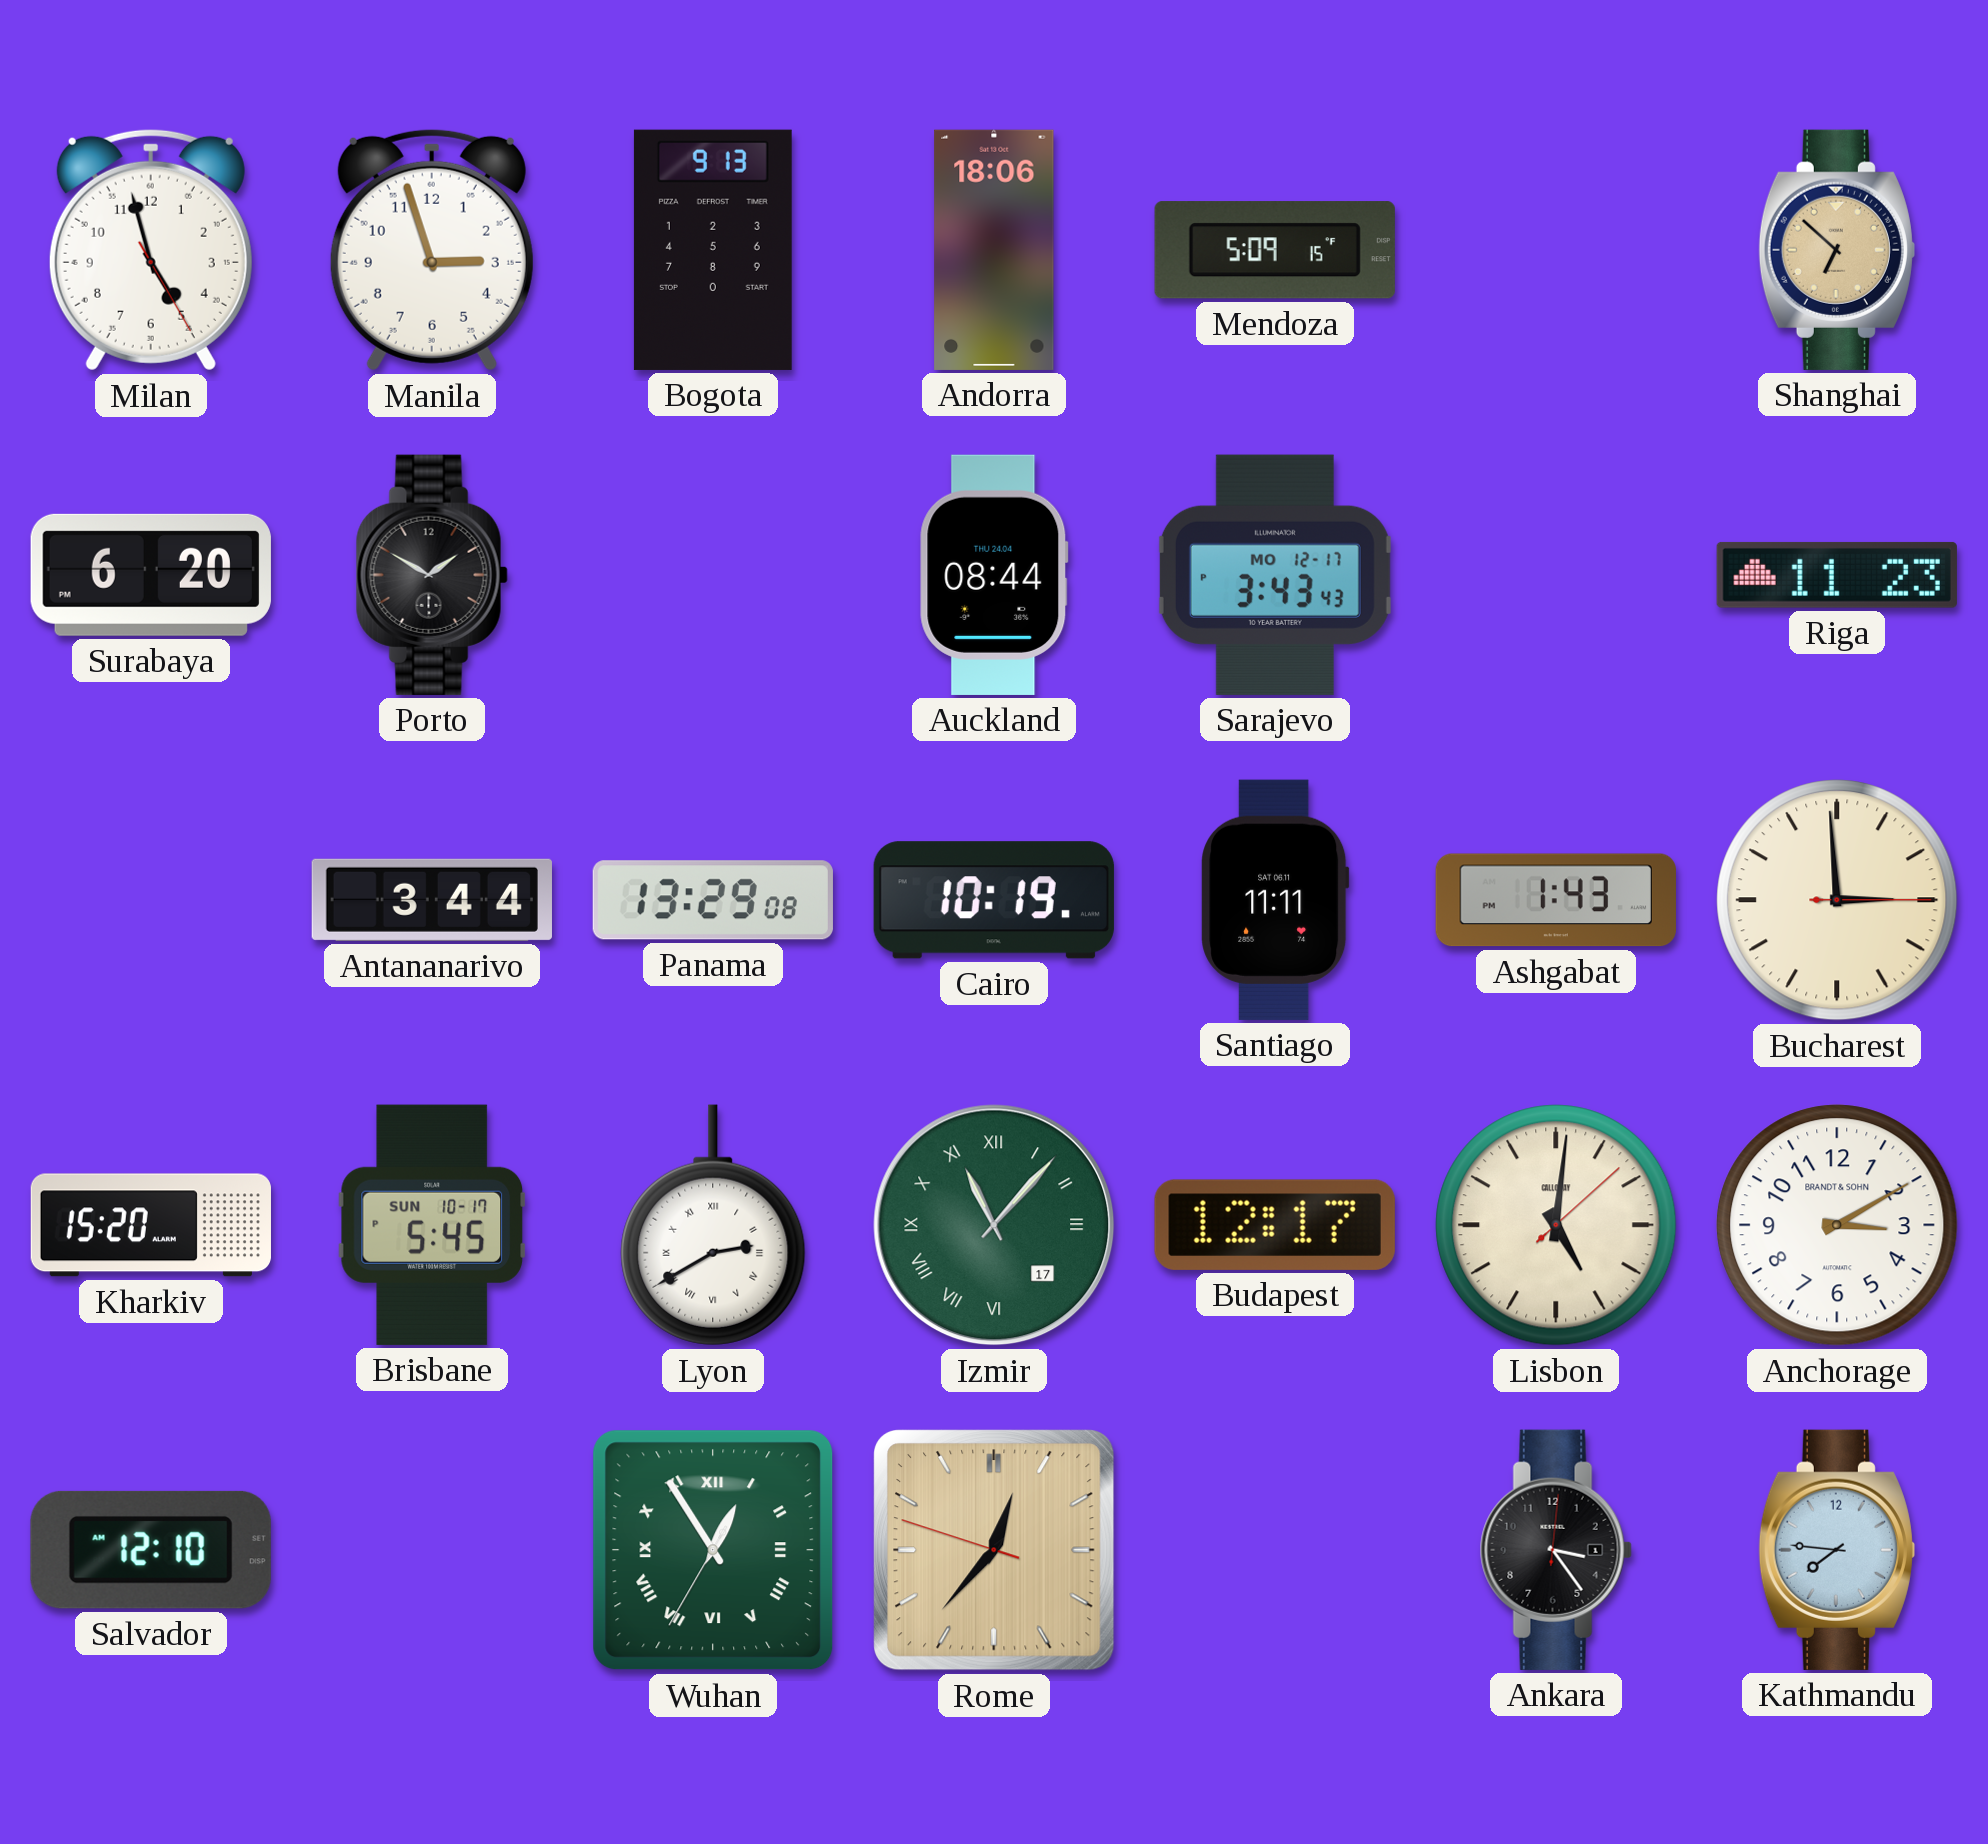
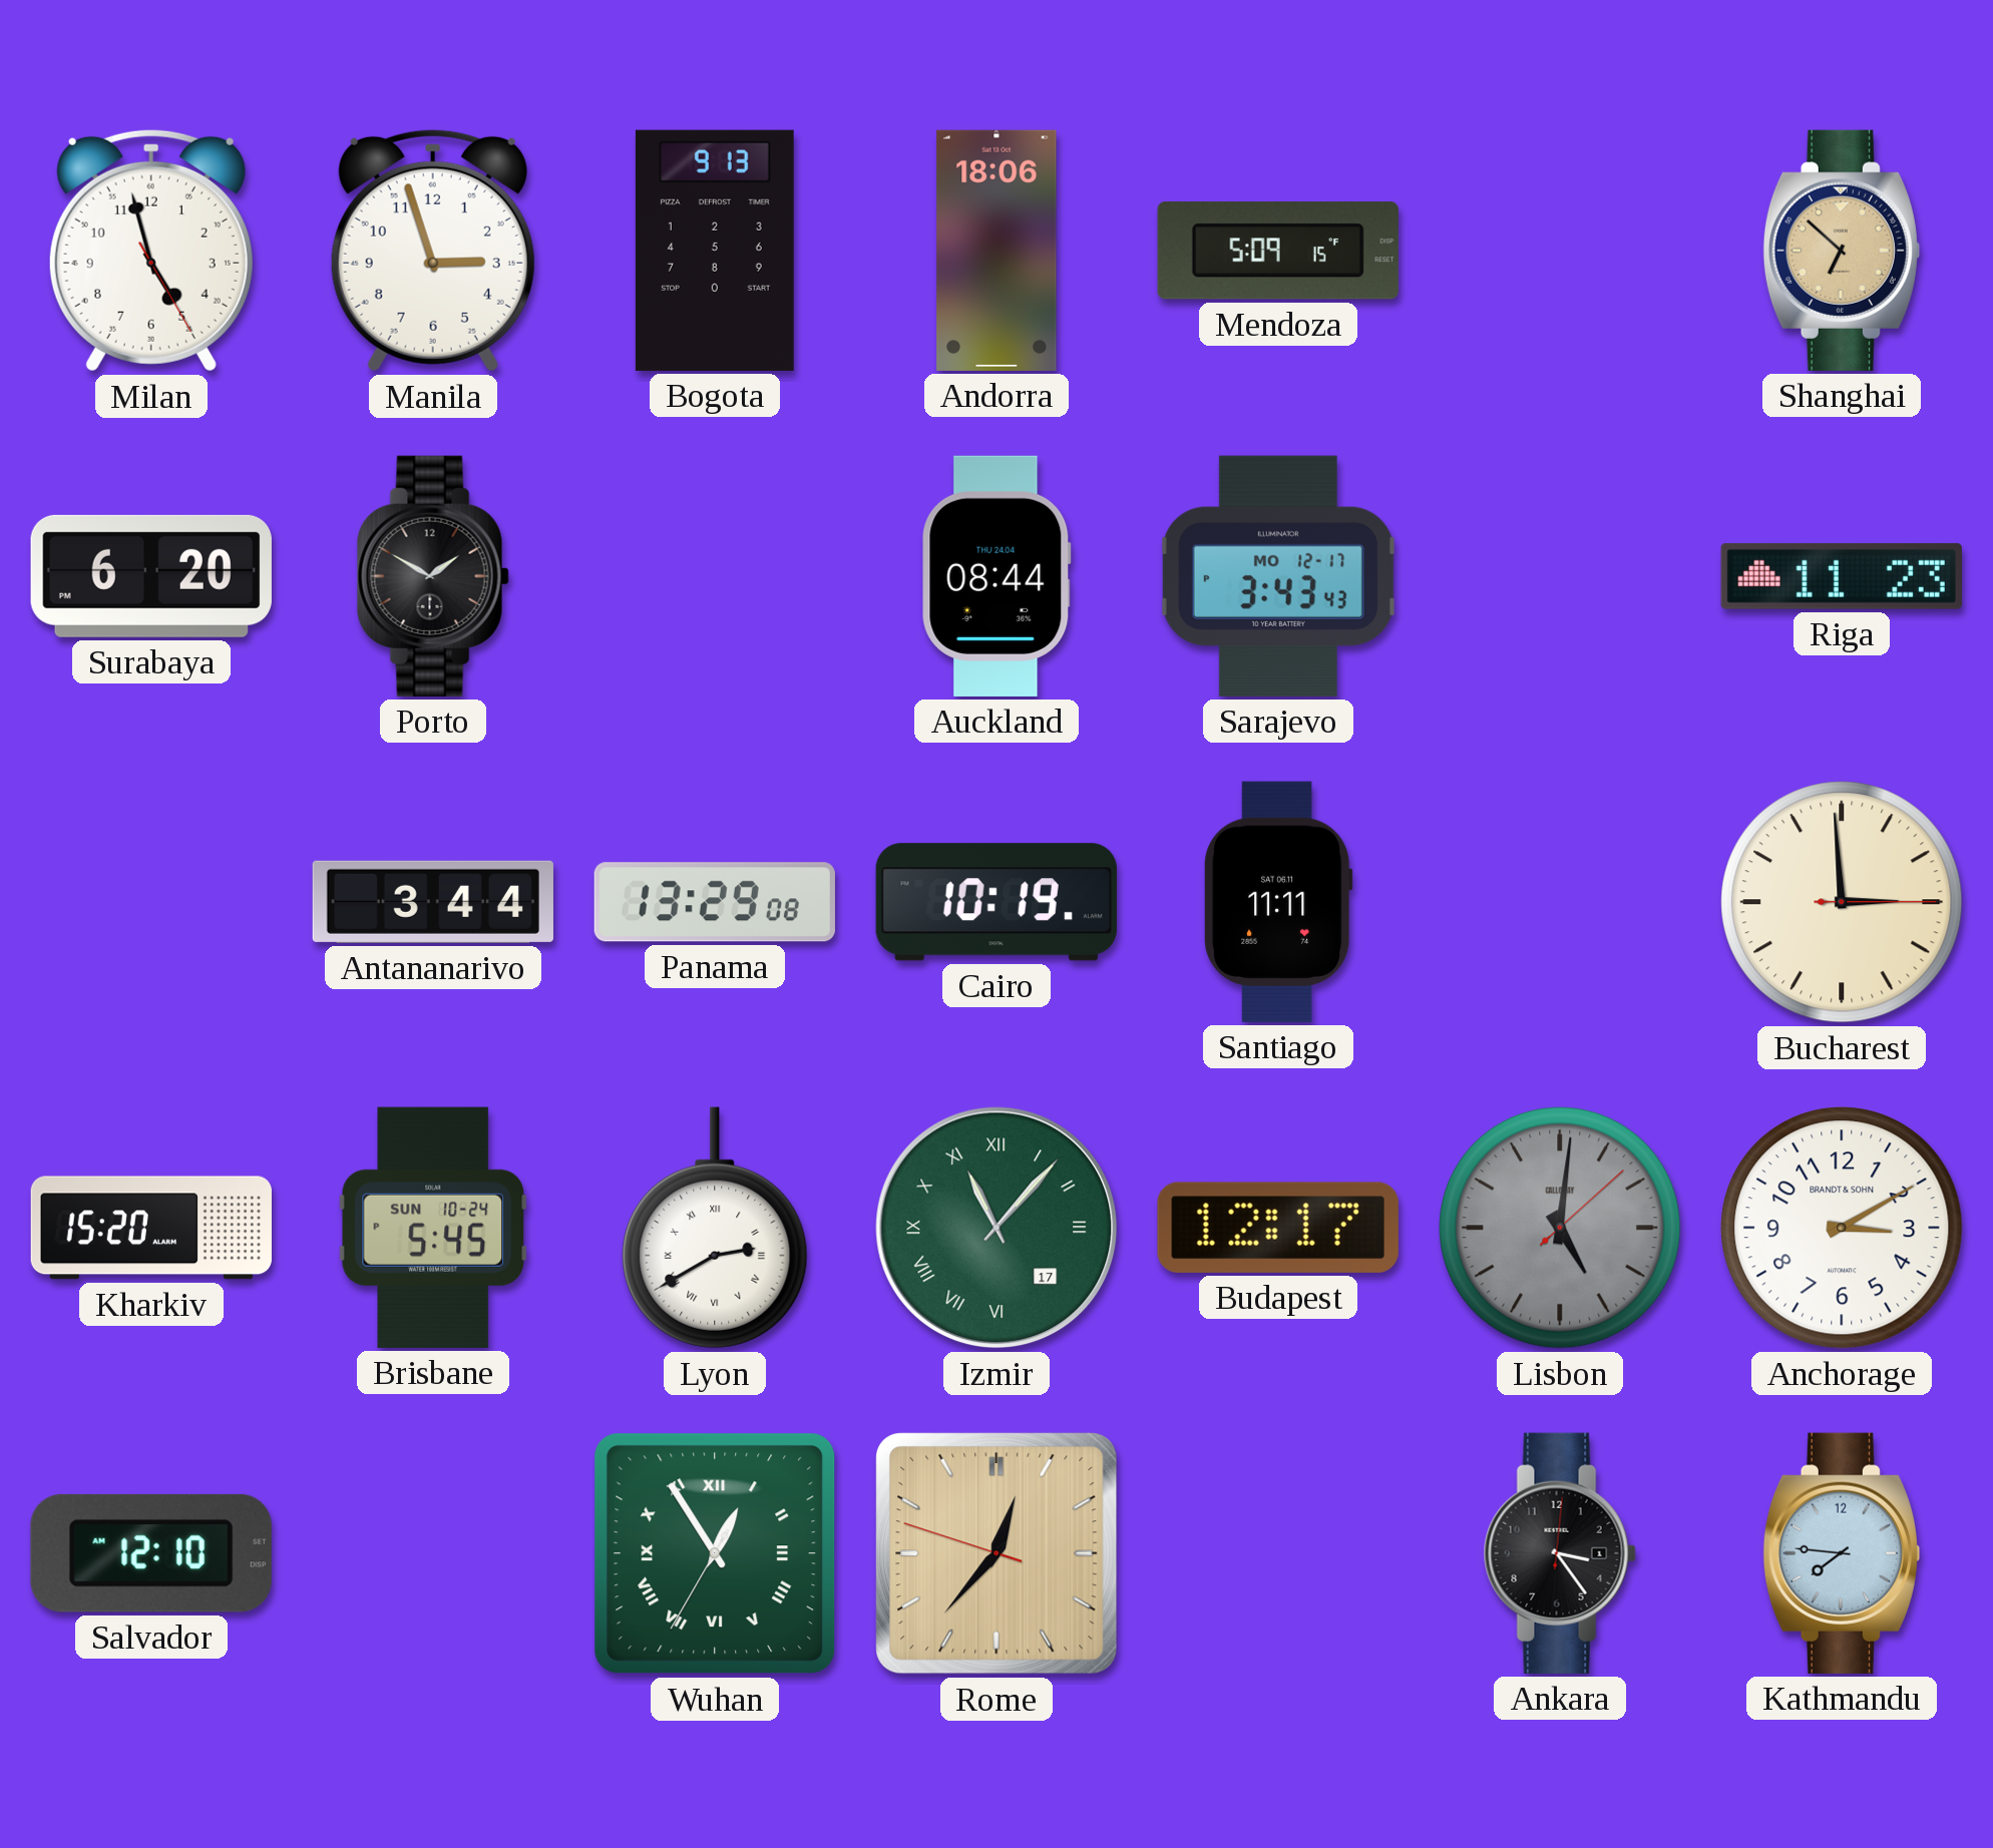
Ashgabat: 1:43 -> none
Brisbane date: SUN 10-17 -> SUN 10-24
Lisbon dial: cream -> grey
